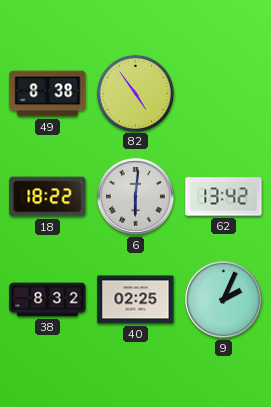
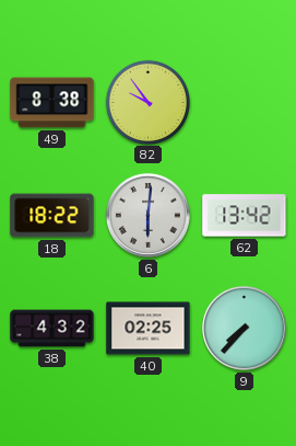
82: 4:54 -> 9:54
38: 8:32 -> 4:32
9: 2:04 -> 7:37
